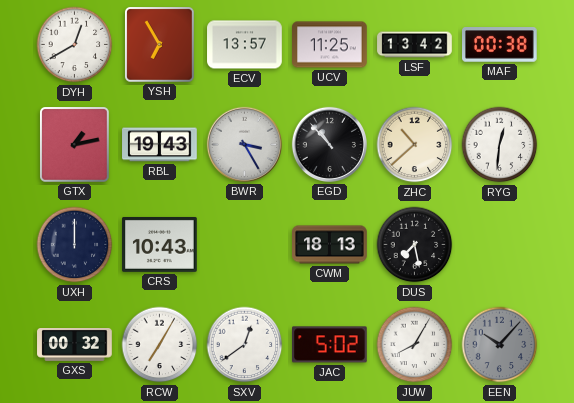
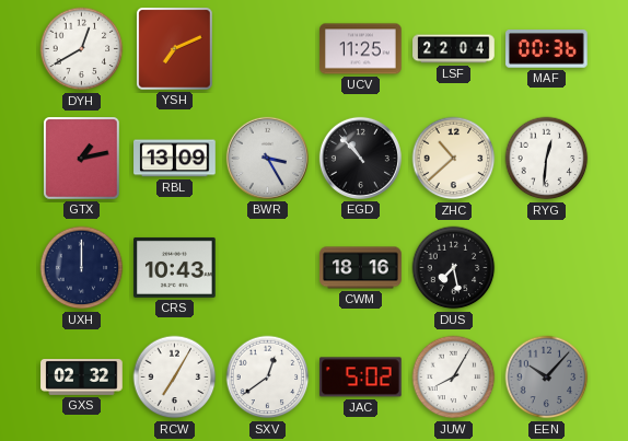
YSH: 6:55 -> 7:11
ECV: 13:57 -> none
LSF: 13:42 -> 22:04
MAF: 00:38 -> 00:36
RBL: 19:43 -> 13:09
CWM: 18:13 -> 18:16
GXS: 00:32 -> 02:32
